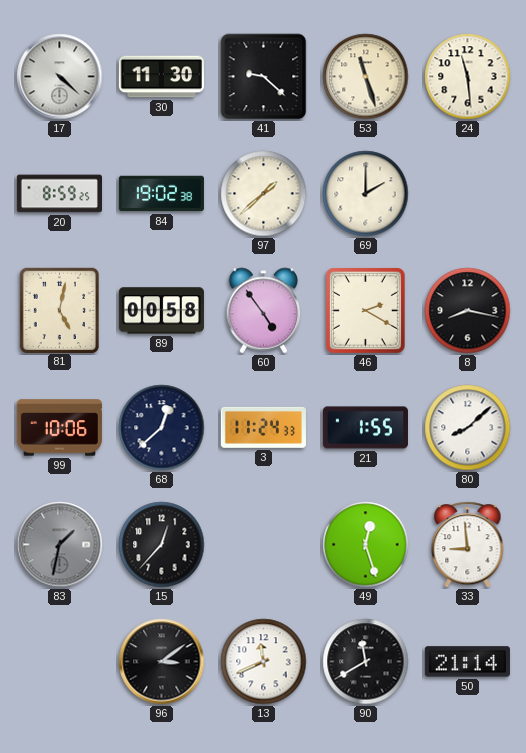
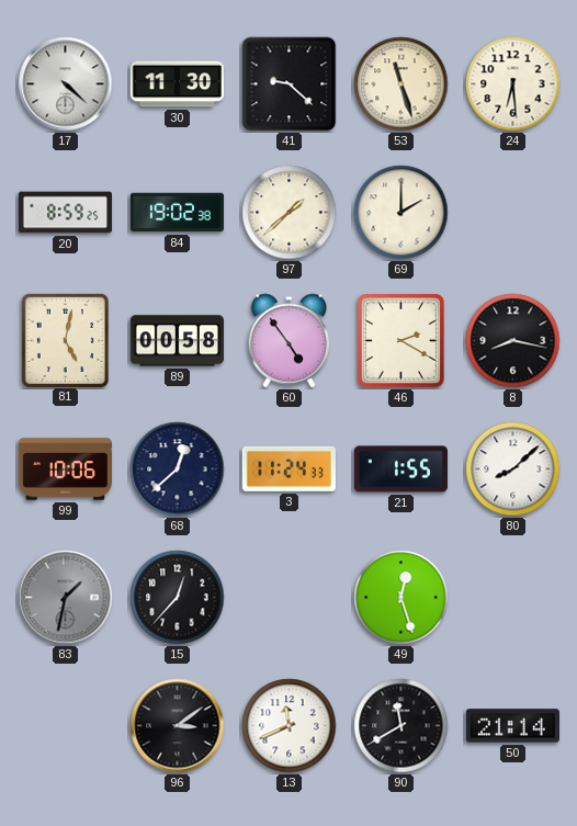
24: 11:29 -> 6:29
33: 8:59 -> none
